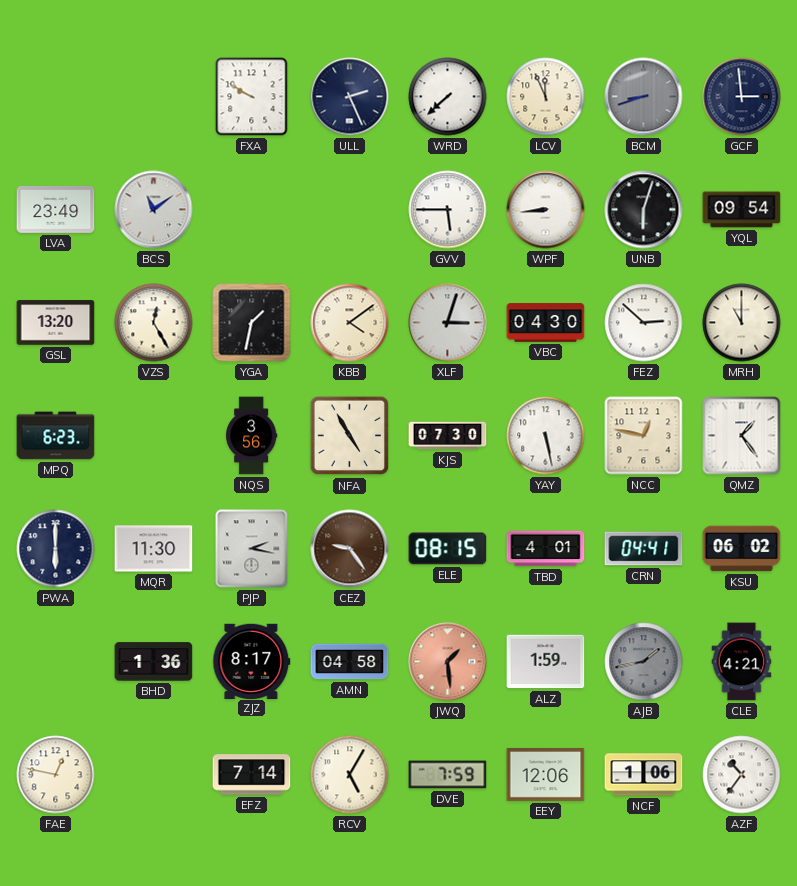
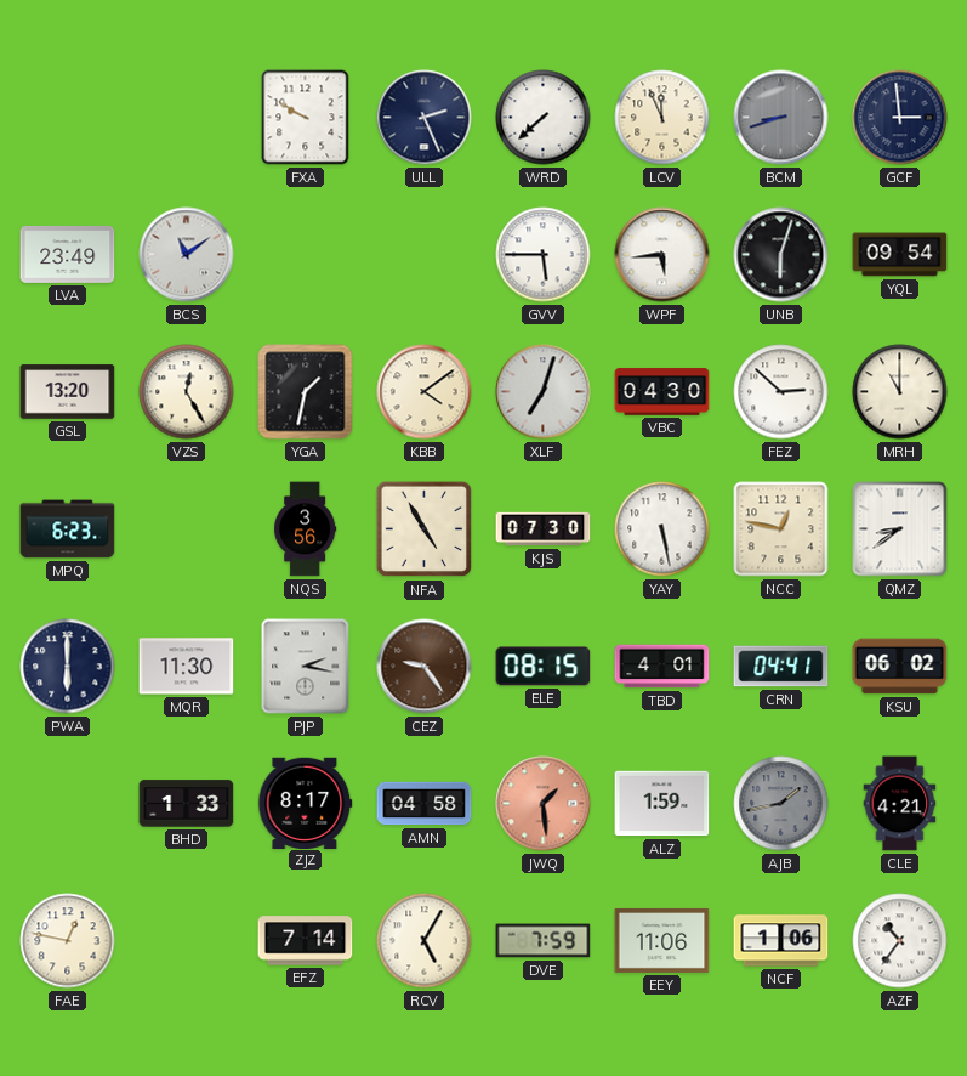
WPF: 8:44 -> 5:44
XLF: 3:03 -> 7:03
QMZ: 1:24 -> 8:39
BHD: 1:36 -> 1:33
EEY: 12:06 -> 11:06
